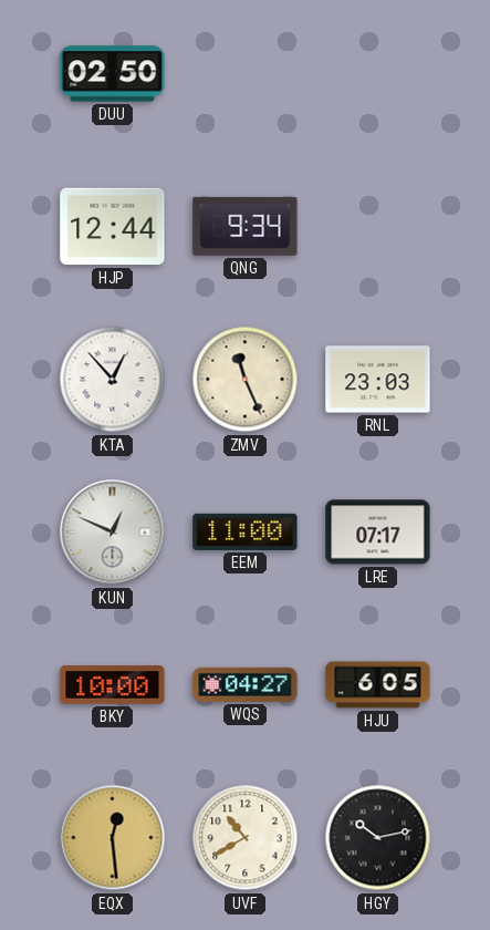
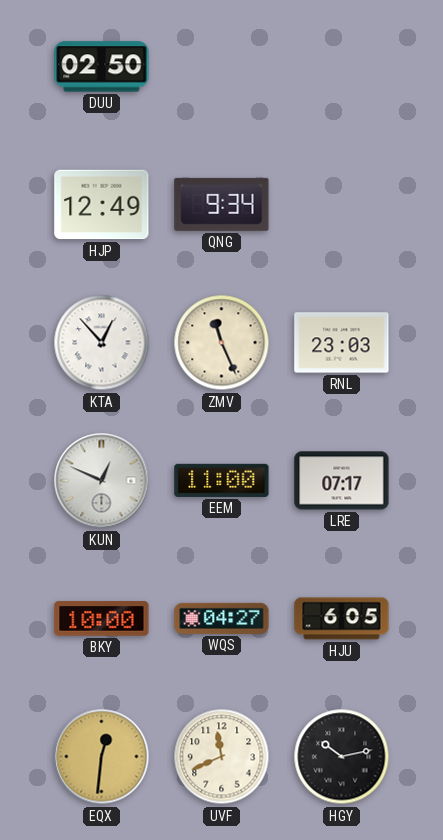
HJP: 12:44 -> 12:49
EQX: 12:29 -> 12:31
UVF: 10:40 -> 11:41
